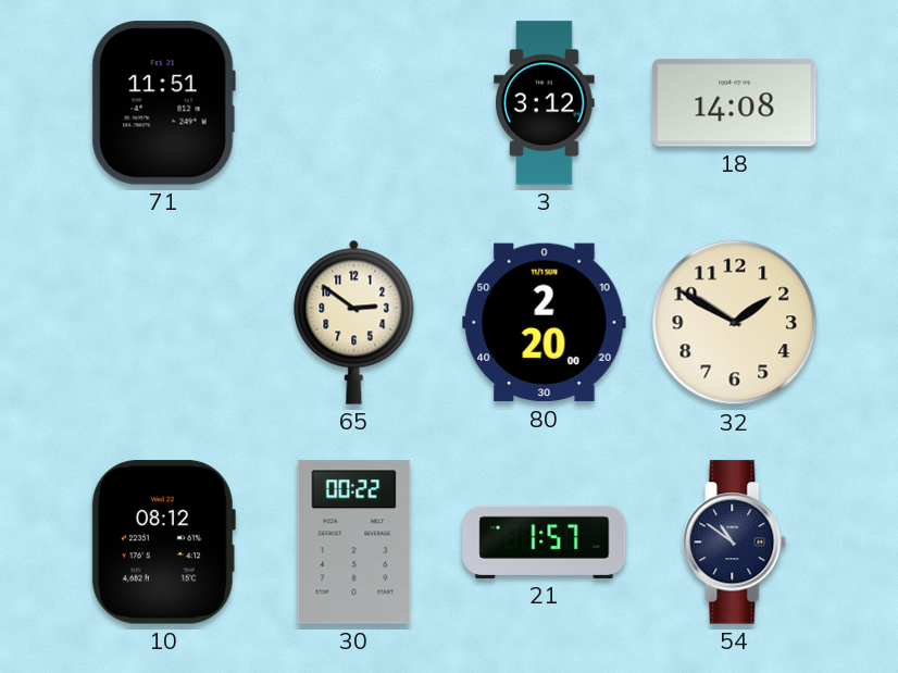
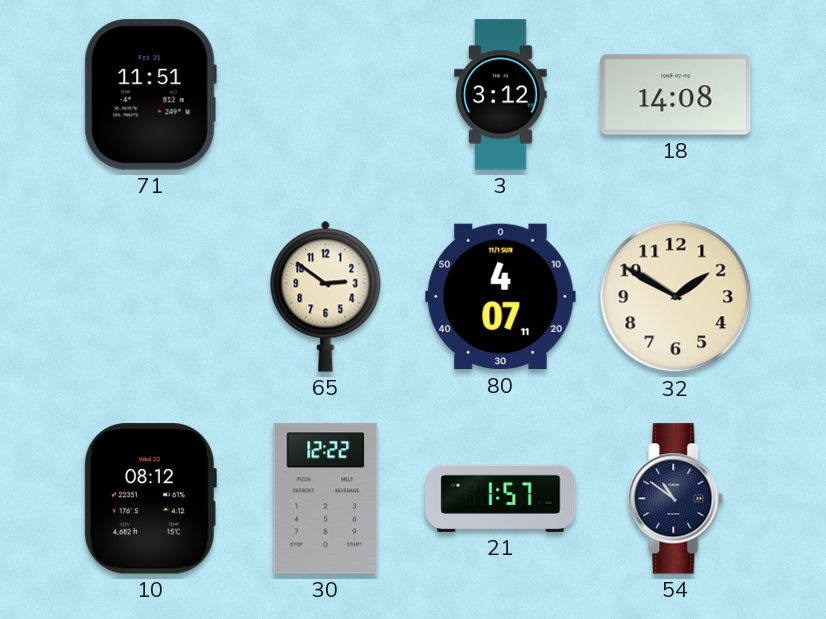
80: 2:20 -> 4:07
30: 00:22 -> 12:22
